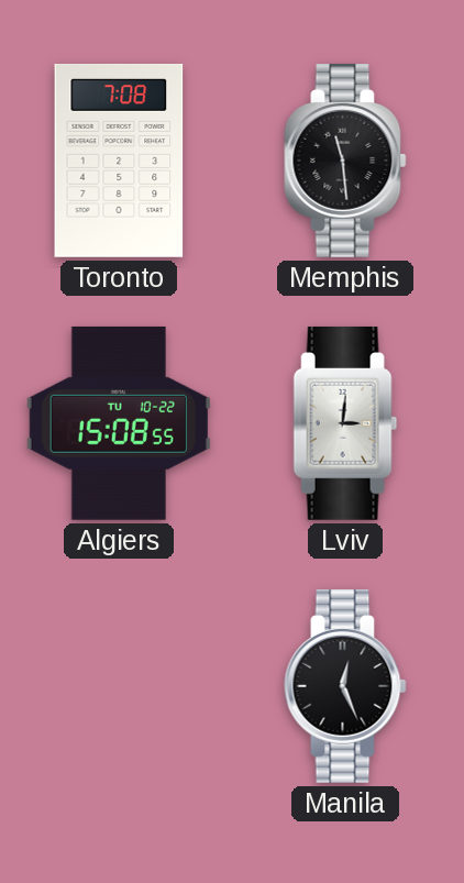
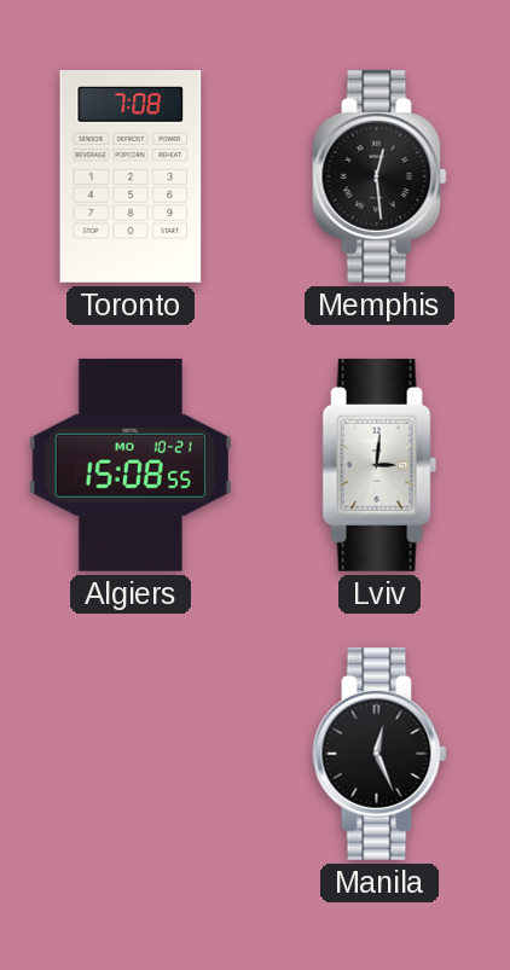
Memphis: 11:29 -> 12:29
Algiers date: TU 10-22 -> MO 10-21
